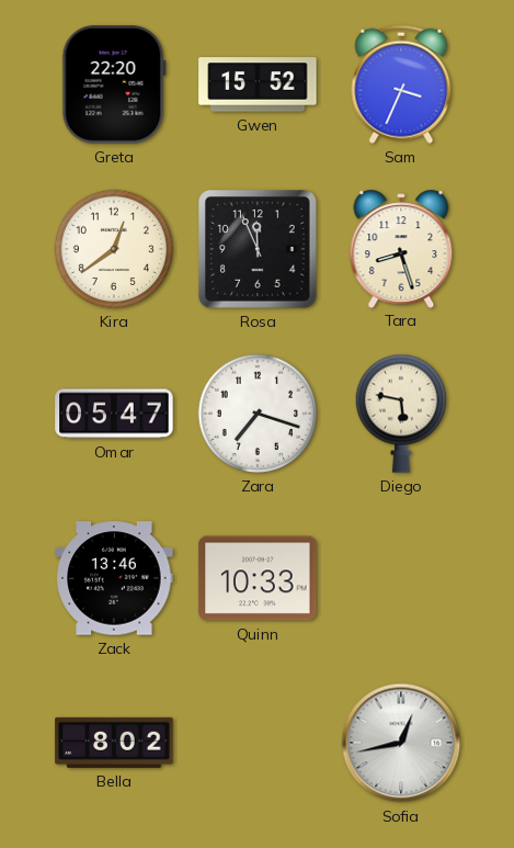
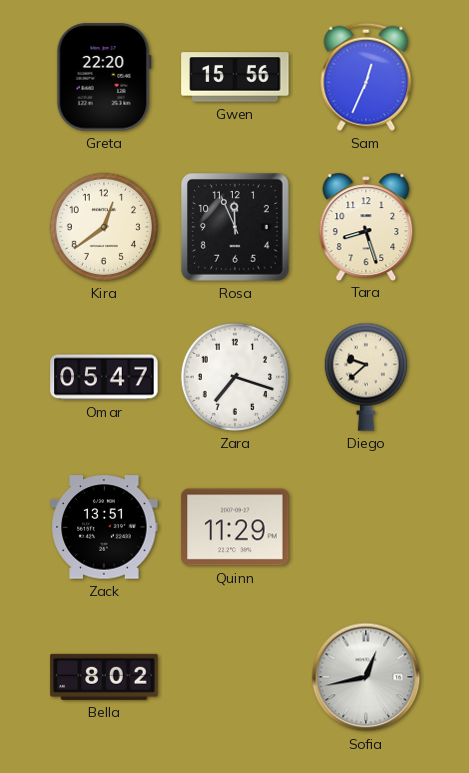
Gwen: 15:52 -> 15:56
Sam: 3:34 -> 12:34
Diego: 5:47 -> 9:38
Zack: 13:46 -> 13:51
Quinn: 10:33 -> 11:29
